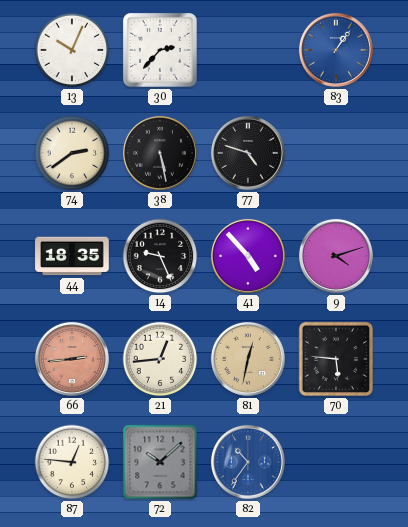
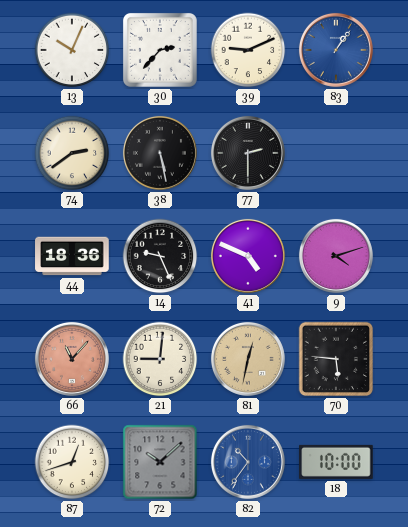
39: none -> 9:11
77: 4:48 -> 2:30
44: 18:35 -> 18:36
41: 4:53 -> 4:49
66: 2:44 -> 11:07
21: 12:44 -> 9:01
87: 12:46 -> 12:42
18: none -> 10:00
